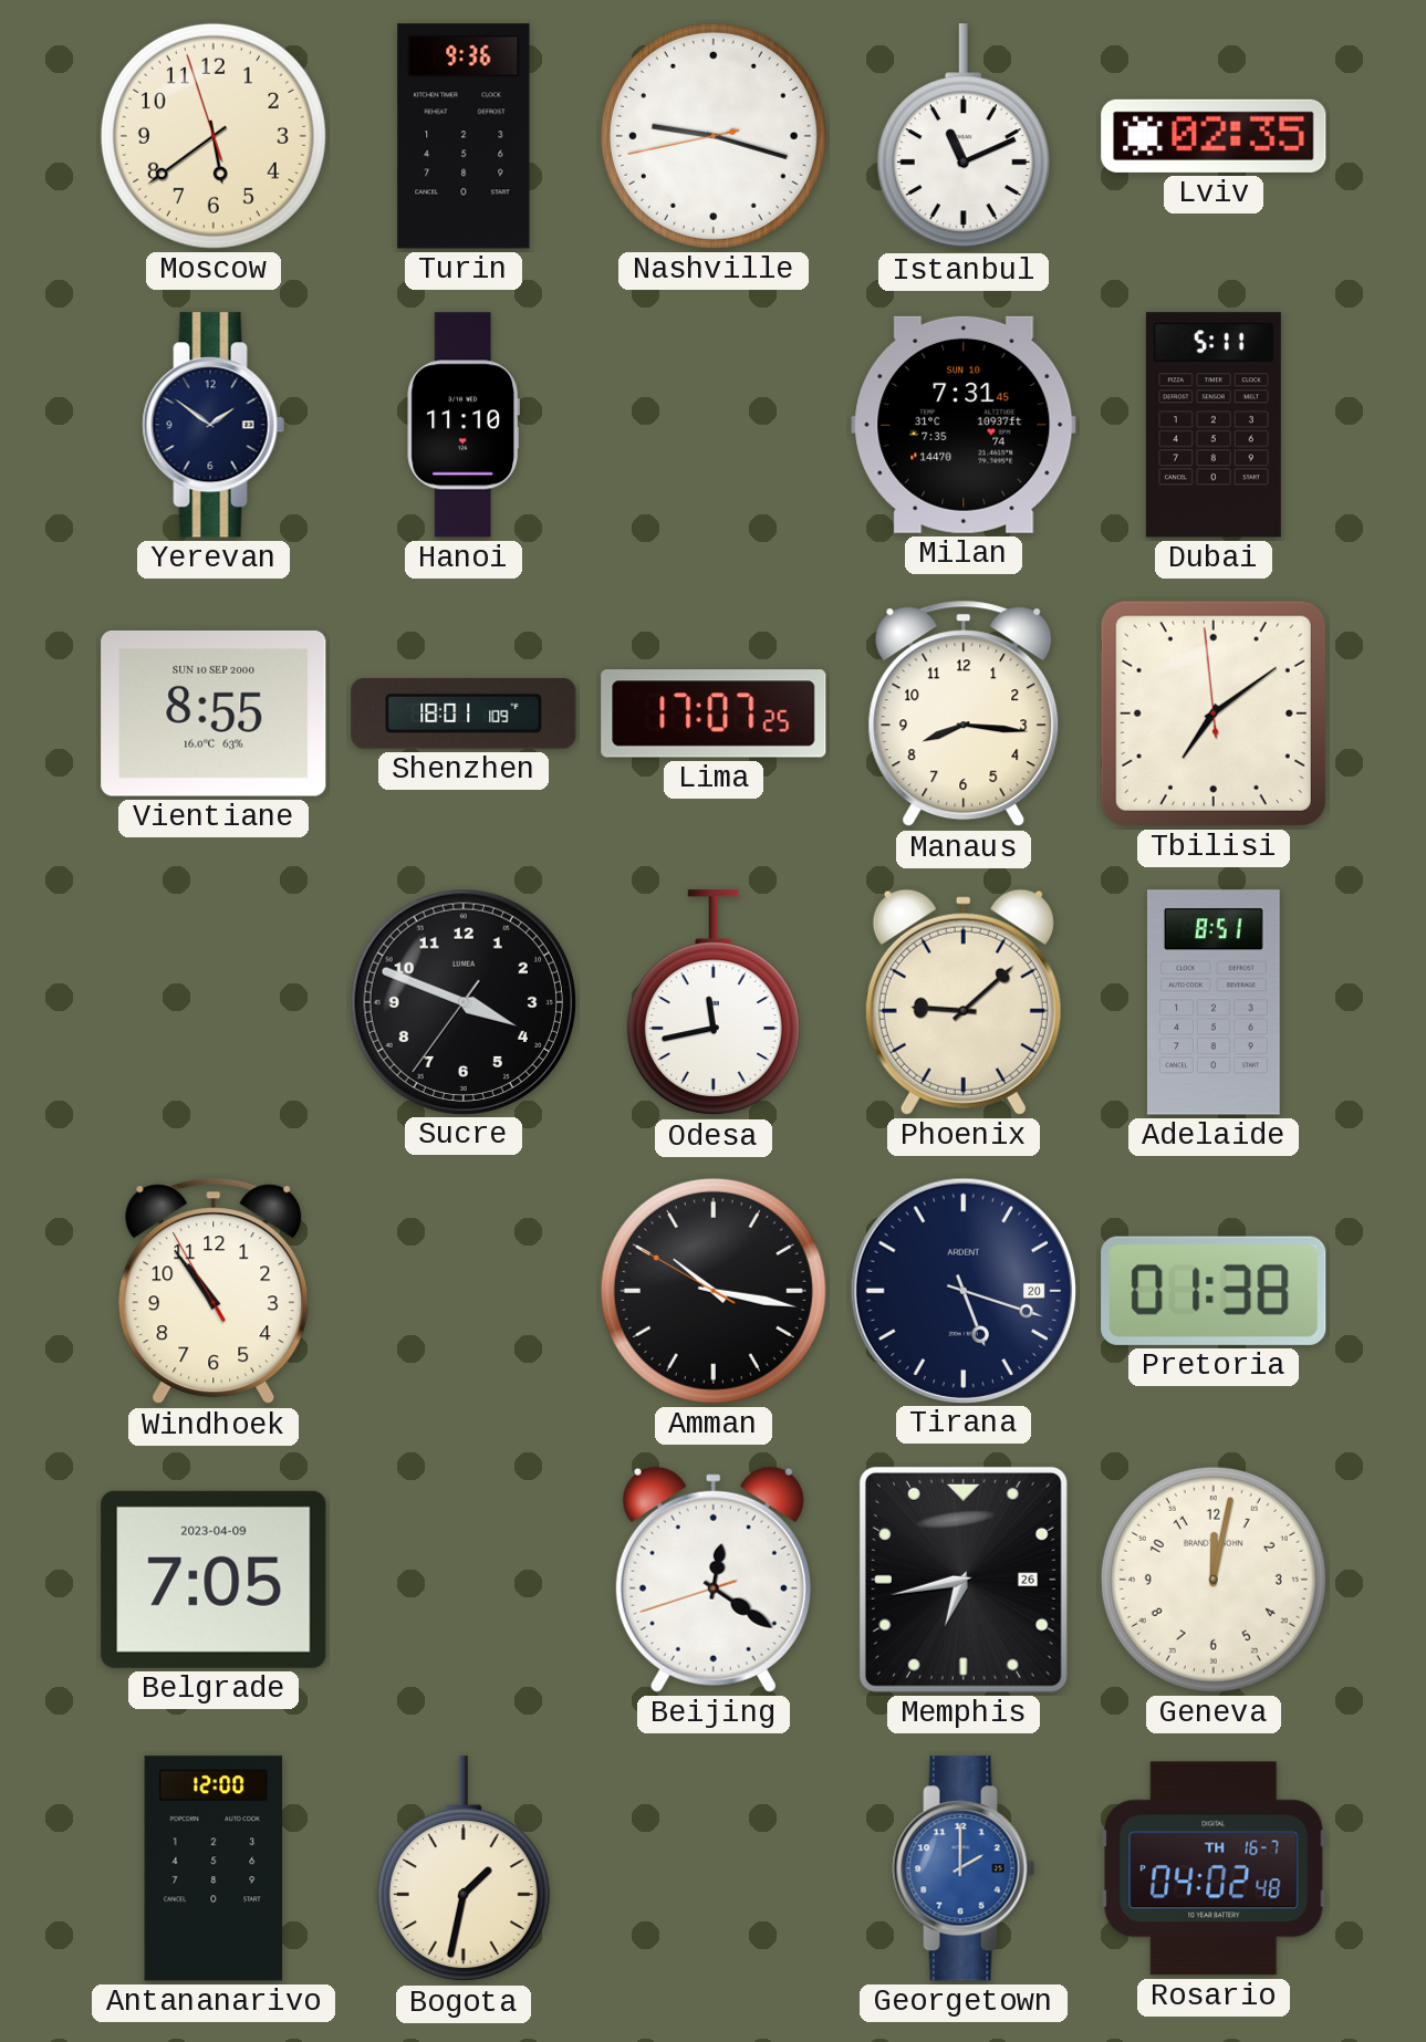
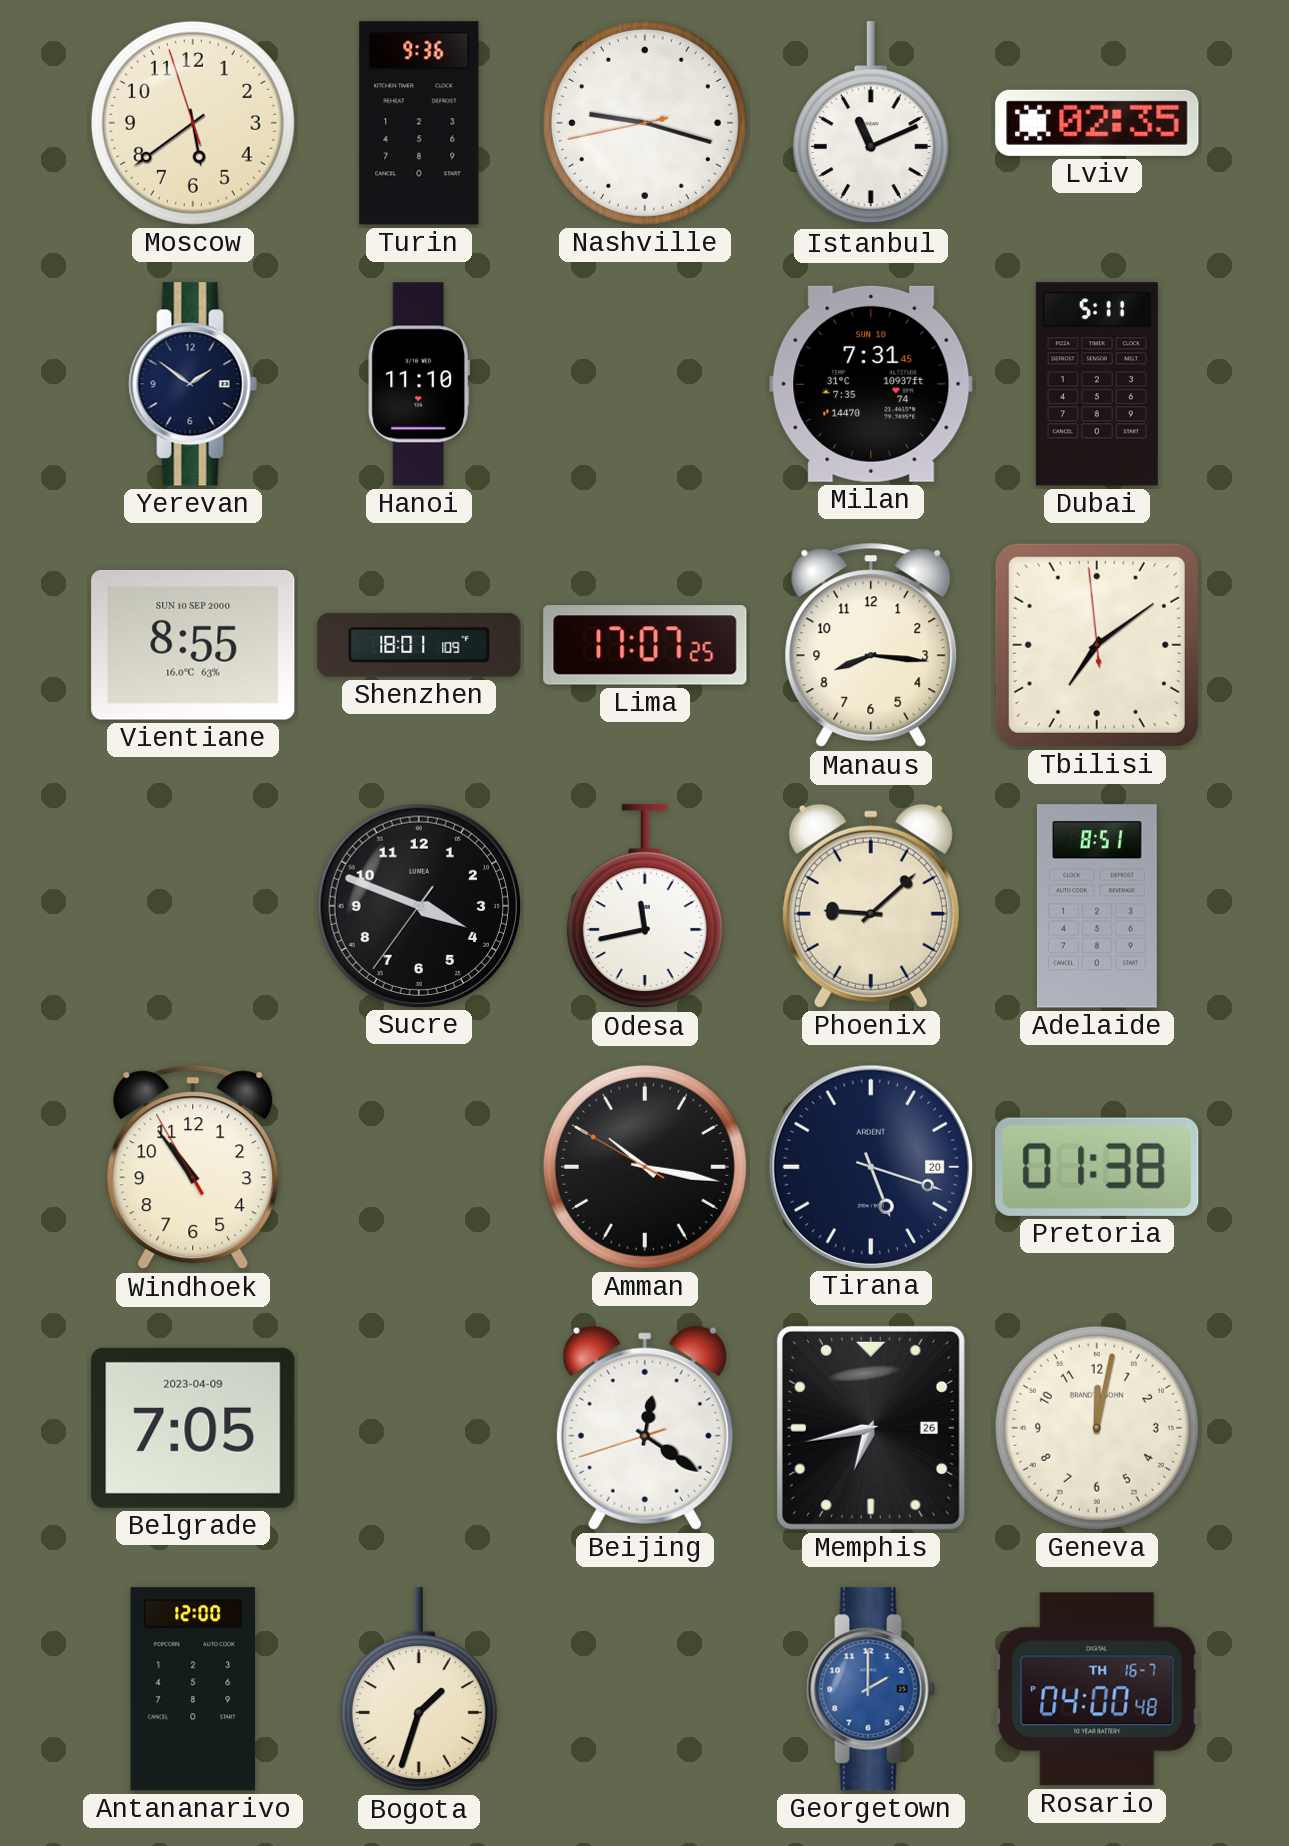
Bogota: 1:32 -> 1:33
Rosario: 04:02 -> 04:00
